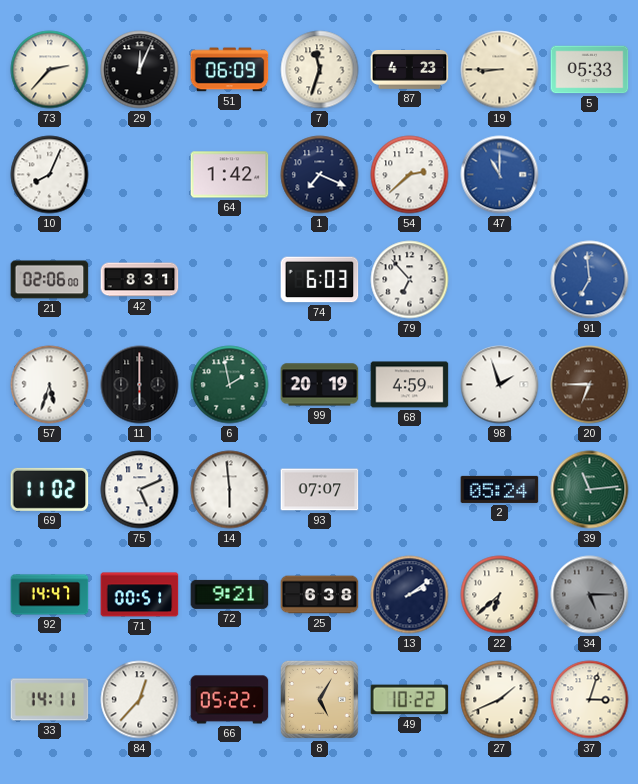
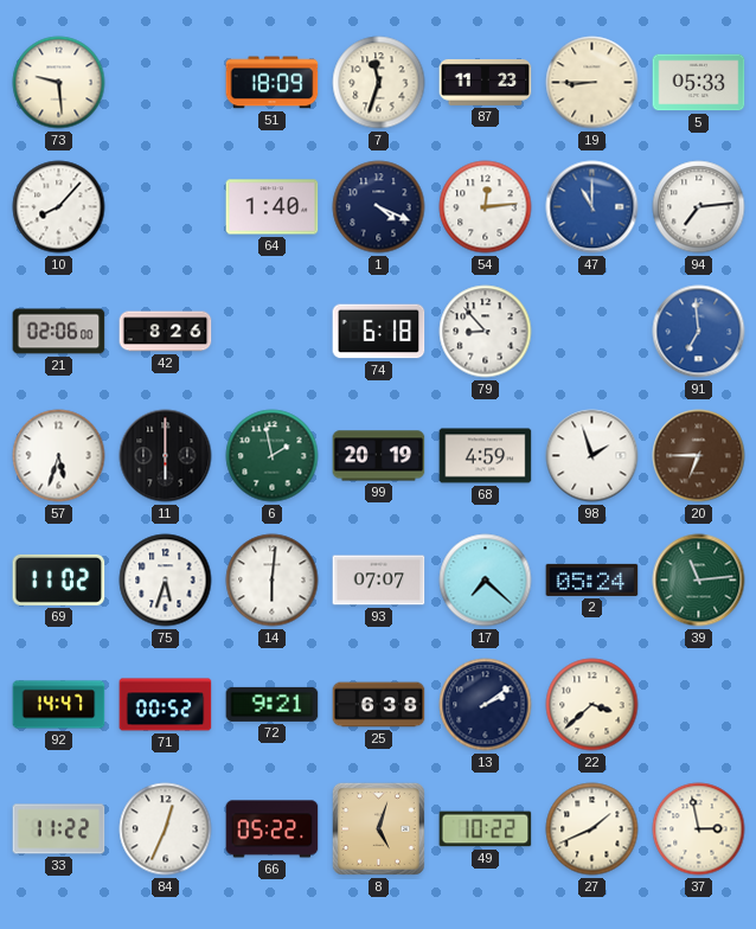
73: 2:37 -> 9:29
29: 12:04 -> none
51: 06:09 -> 18:09
87: 4:23 -> 11:23
10: 8:04 -> 8:07
64: 1:42 -> 1:40
1: 7:19 -> 4:19
54: 2:38 -> 12:14
94: none -> 7:14
42: 8:31 -> 8:26
74: 6:03 -> 6:18
79: 6:53 -> 8:53
75: 5:11 -> 5:33
14: 5:59 -> 6:01
17: none -> 7:22
71: 00:51 -> 00:52
22: 6:38 -> 3:38
34: 5:15 -> none
33: 14:11 -> 11:22
84: 12:37 -> 12:34
8: 5:05 -> 5:03
37: 3:03 -> 2:58
